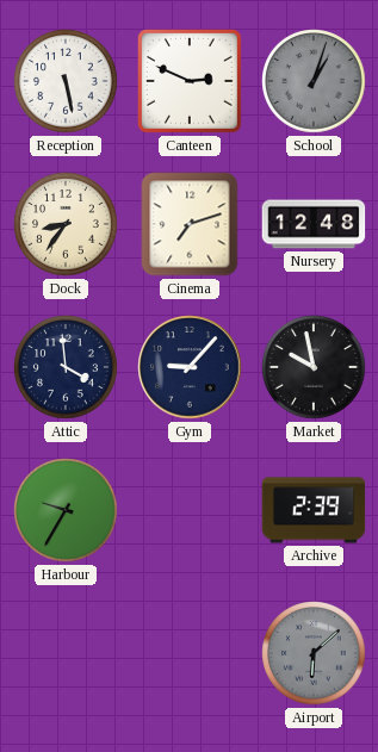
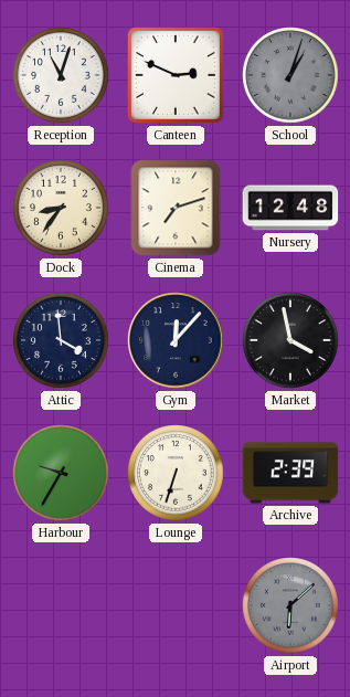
Reception: 5:28 -> 11:03
Gym: 9:07 -> 12:07
Market: 9:58 -> 3:58
Lounge: none -> 6:33
